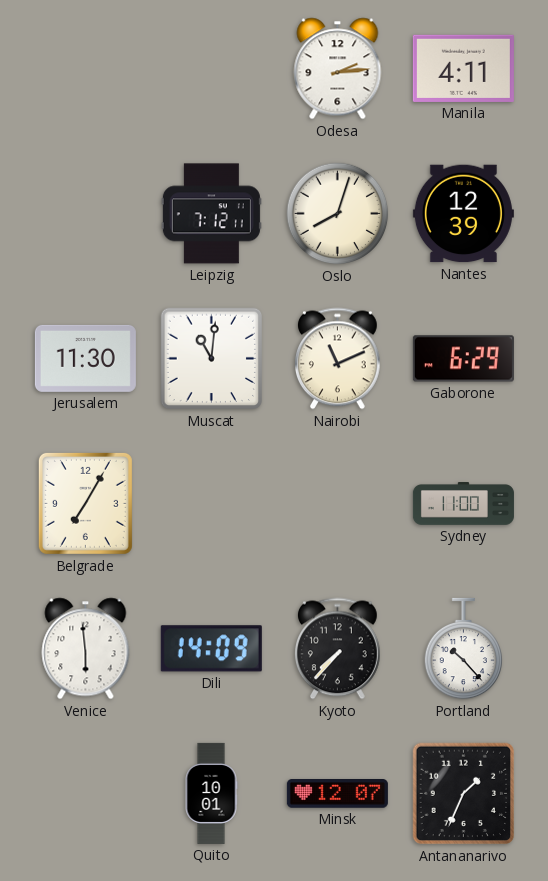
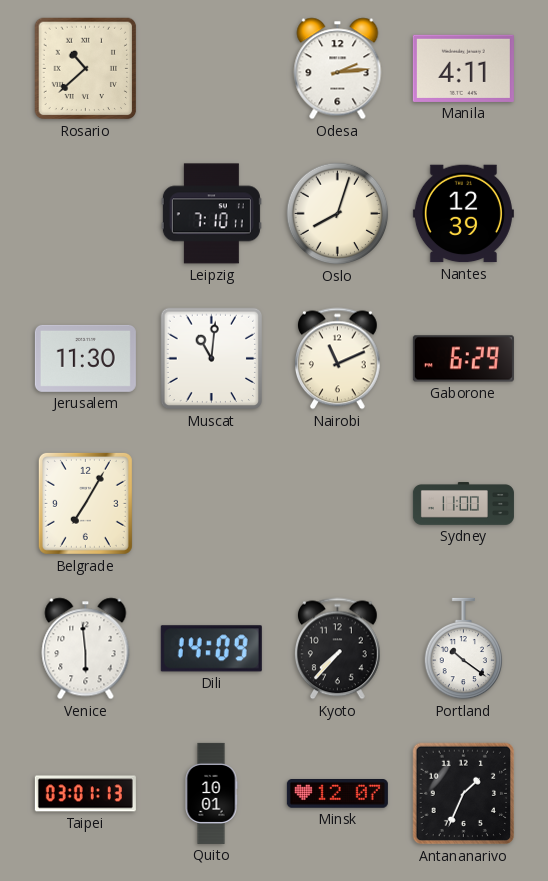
Rosario: none -> 10:38
Leipzig: 7:12 -> 7:10
Portland: 10:23 -> 10:21
Taipei: none -> 03:01
